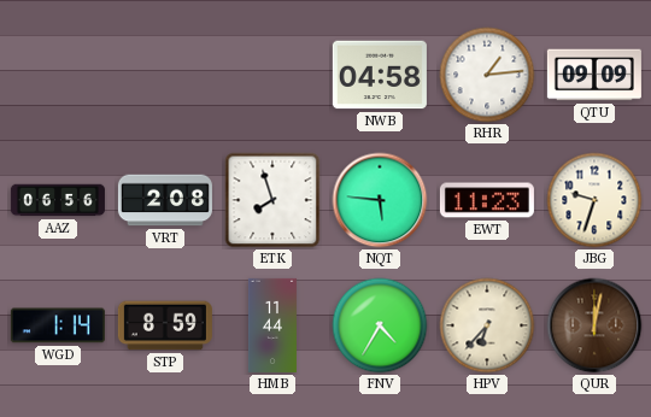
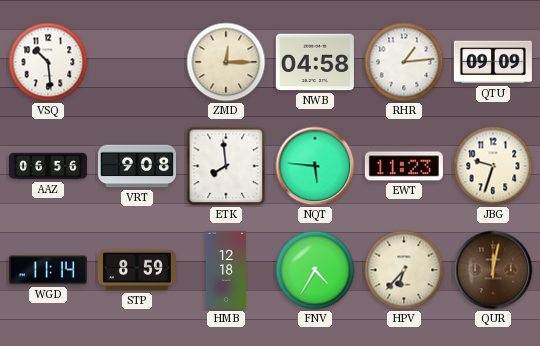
VSQ: none -> 10:29
ZMD: none -> 12:15
VRT: 2:08 -> 9:08
ETK: 7:57 -> 7:59
WGD: 1:14 -> 11:14
HMB: 11:44 -> 12:18
